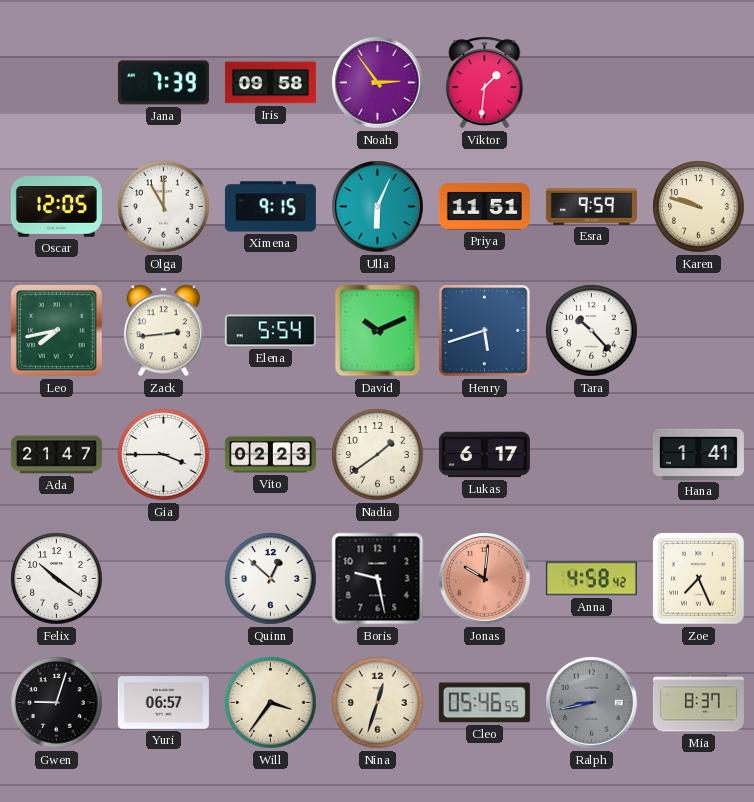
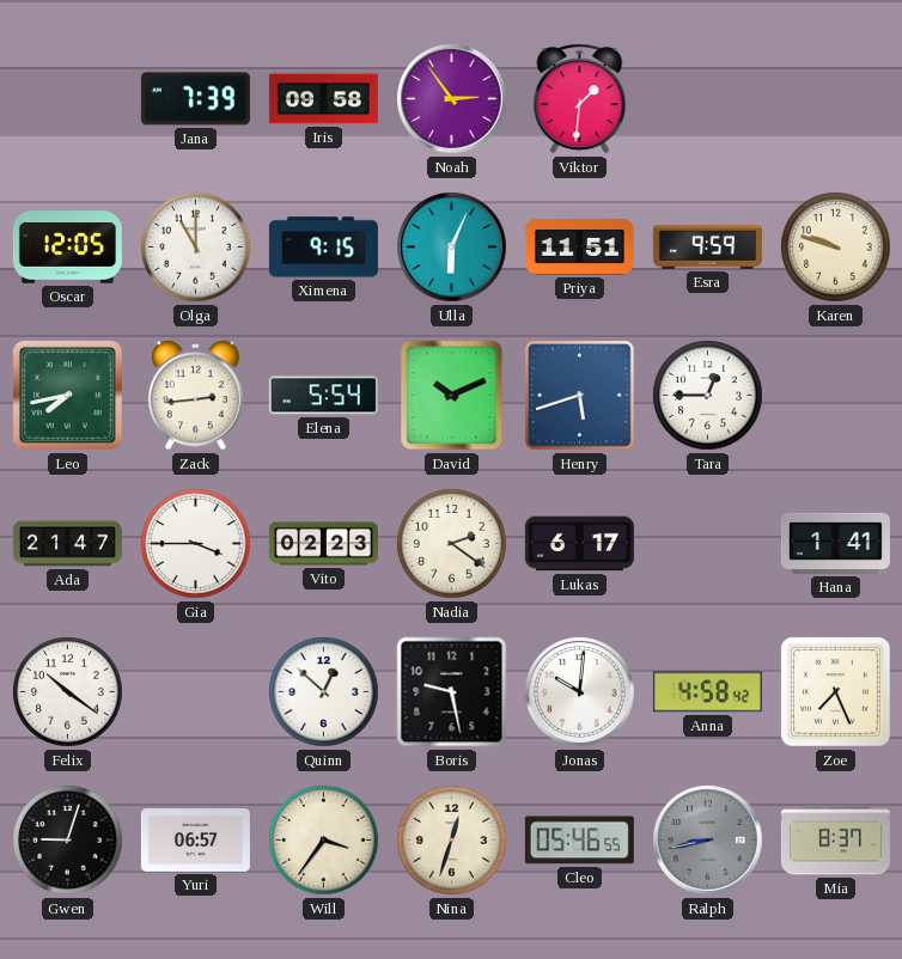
Tara: 10:23 -> 12:45
Nadia: 1:39 -> 2:21
Jonas dial: salmon -> white
